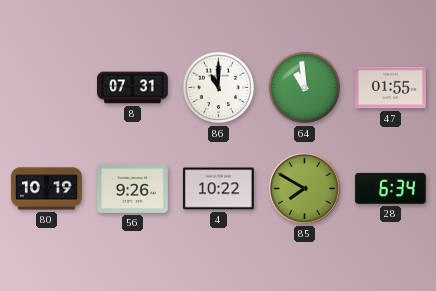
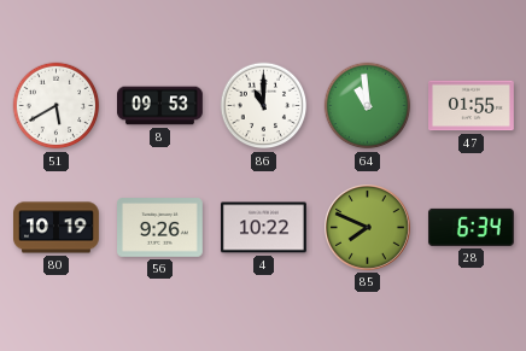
51: none -> 5:40
8: 07:31 -> 09:53
85: 7:50 -> 7:49
